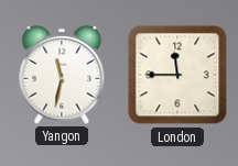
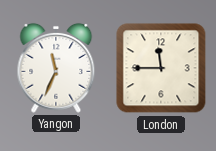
Yangon: 11:32 -> 11:34
